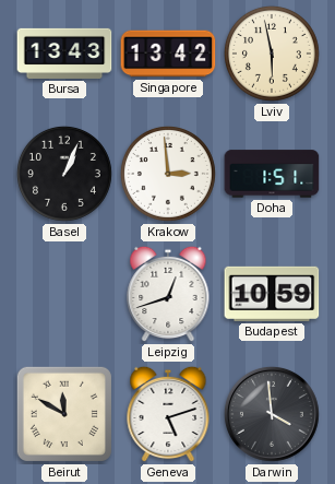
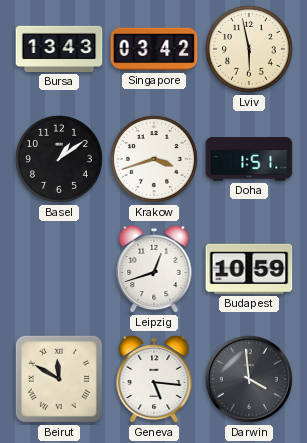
Singapore: 13:42 -> 03:42
Basel: 1:04 -> 1:09
Krakow: 2:59 -> 3:42
Geneva: 5:12 -> 5:16
